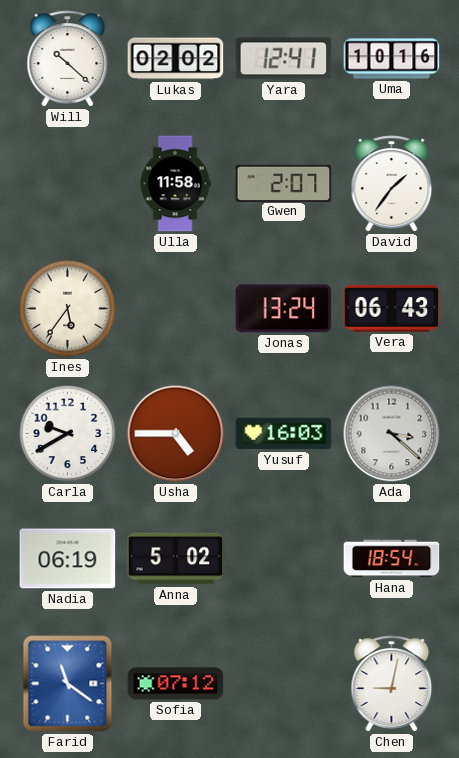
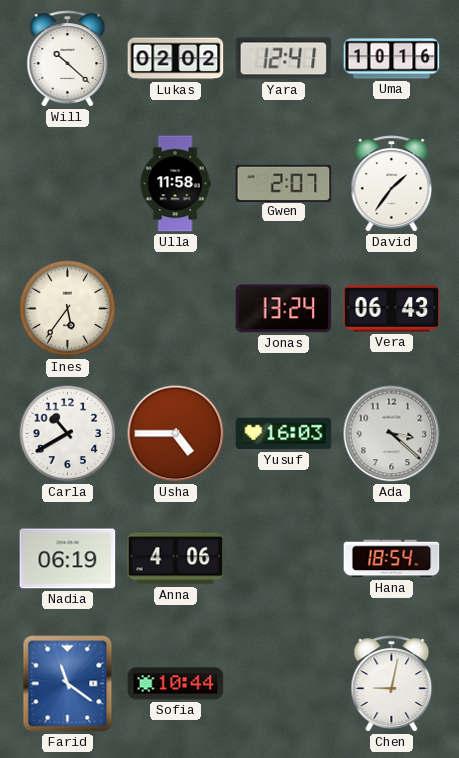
Carla: 9:40 -> 10:40
Anna: 5:02 -> 4:06
Sofia: 07:12 -> 10:44
